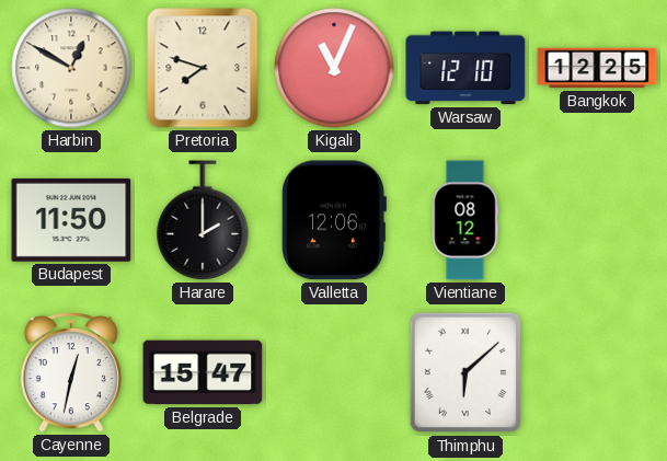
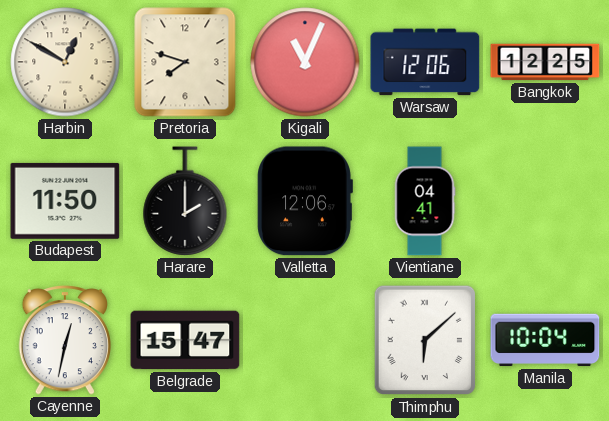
Warsaw: 12:10 -> 12:06
Vientiane: 08:12 -> 04:41
Manila: none -> 10:04
